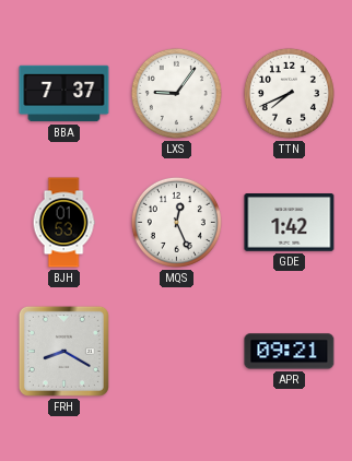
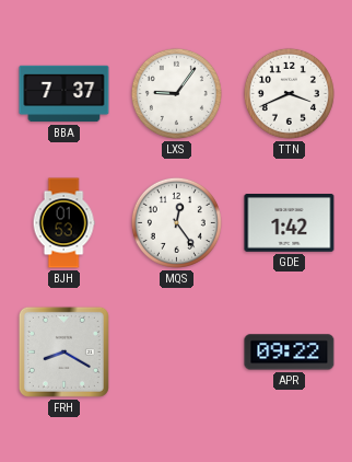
TTN: 7:41 -> 3:41
MQS: 12:26 -> 12:24
APR: 09:21 -> 09:22
